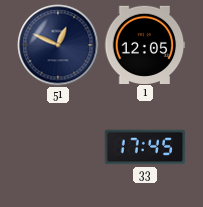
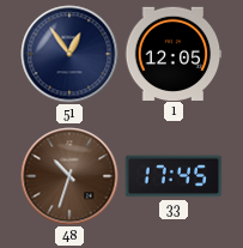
51: 12:49 -> 12:54
48: none -> 10:33
